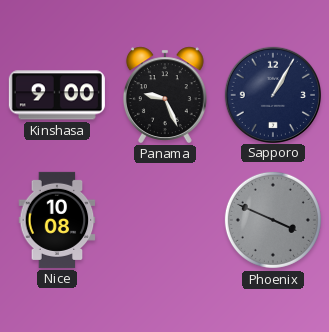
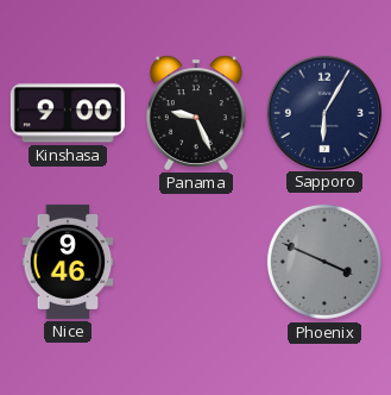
Sapporo: 1:05 -> 6:05
Nice: 10:08 -> 9:46
